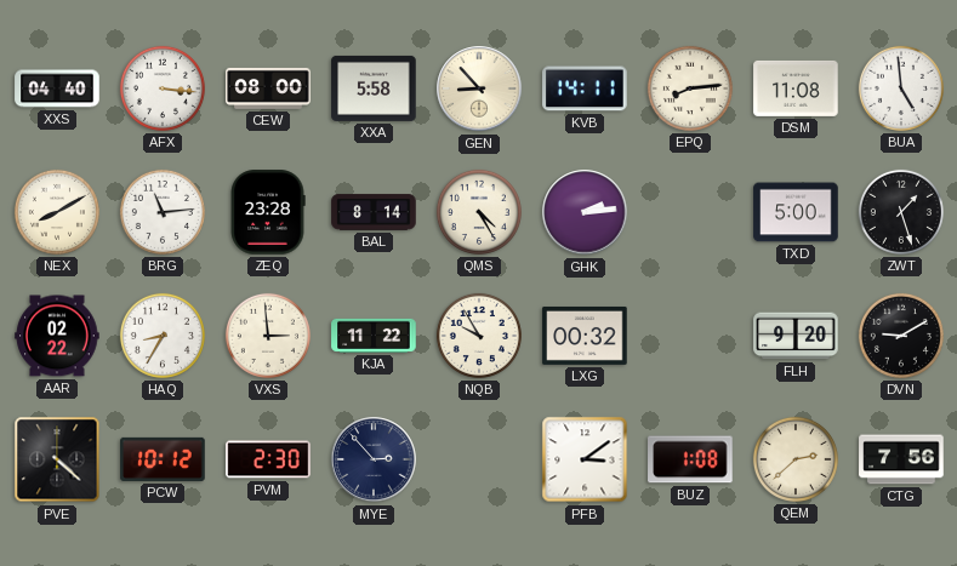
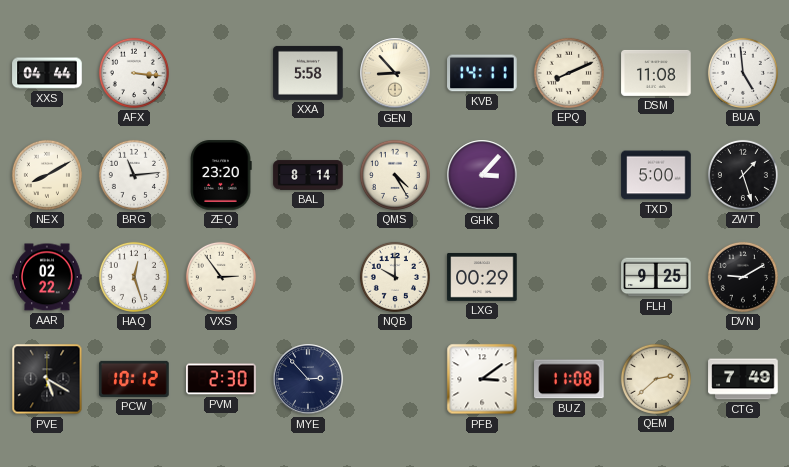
XXS: 04:40 -> 04:44
CEW: 08:00 -> none
EPQ: 8:14 -> 8:11
ZEQ: 23:28 -> 23:20
GHK: 2:14 -> 3:07
HAQ: 8:35 -> 12:27
VXS: 2:59 -> 2:54
KJA: 11:22 -> none
NQB: 9:55 -> 10:00
LXG: 00:32 -> 00:29
FLH: 9:20 -> 9:25
PVE: 4:22 -> 5:20
BUZ: 1:08 -> 11:08
CTG: 7:56 -> 7:49
